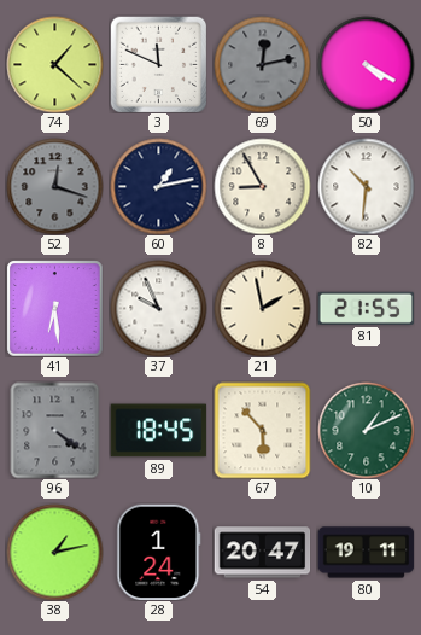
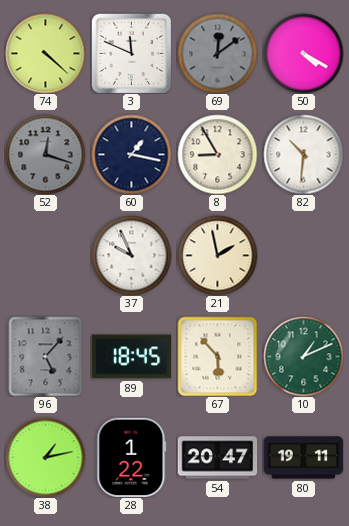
74: 1:22 -> 4:22
69: 12:13 -> 12:09
60: 1:13 -> 1:17
41: 6:29 -> none
81: 21:55 -> none
96: 4:21 -> 5:07
28: 1:24 -> 1:22
